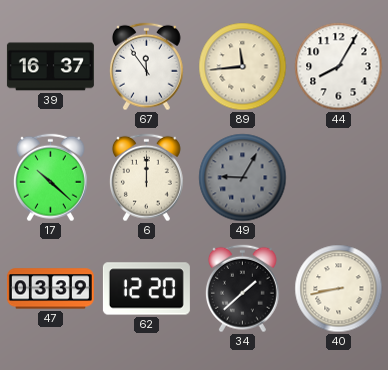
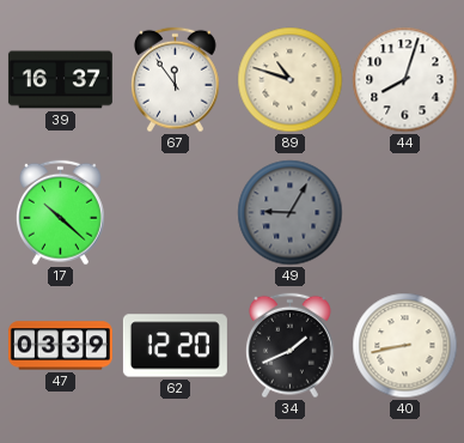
89: 11:44 -> 10:48
44: 8:05 -> 8:03
6: 12:00 -> none
34: 1:38 -> 1:41
